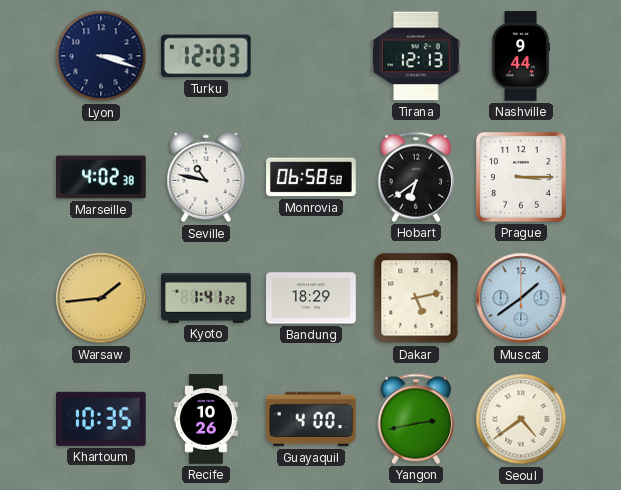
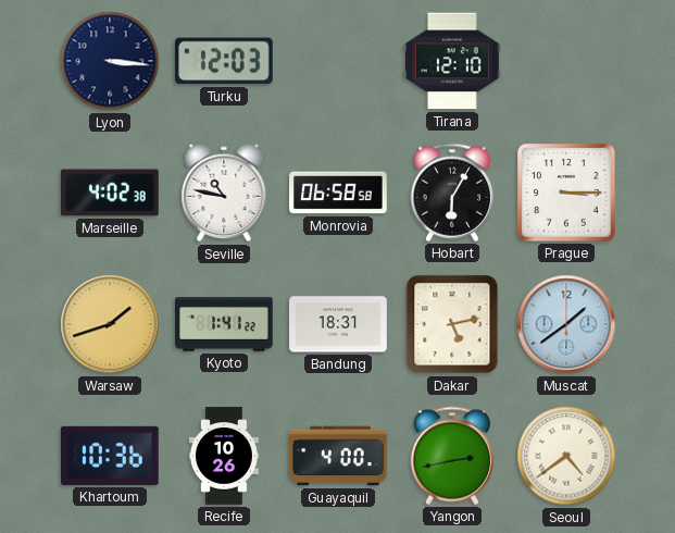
Lyon: 3:18 -> 3:16
Tirana: 12:13 -> 12:10
Nashville: 9:44 -> none
Hobart: 6:39 -> 6:05
Warsaw: 1:44 -> 1:42
Bandung: 18:29 -> 18:31
Khartoum: 10:35 -> 10:36
